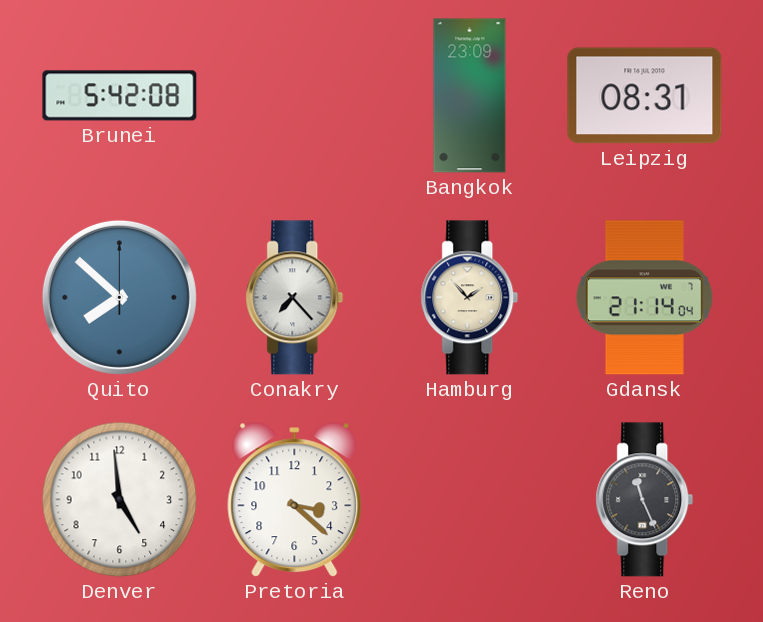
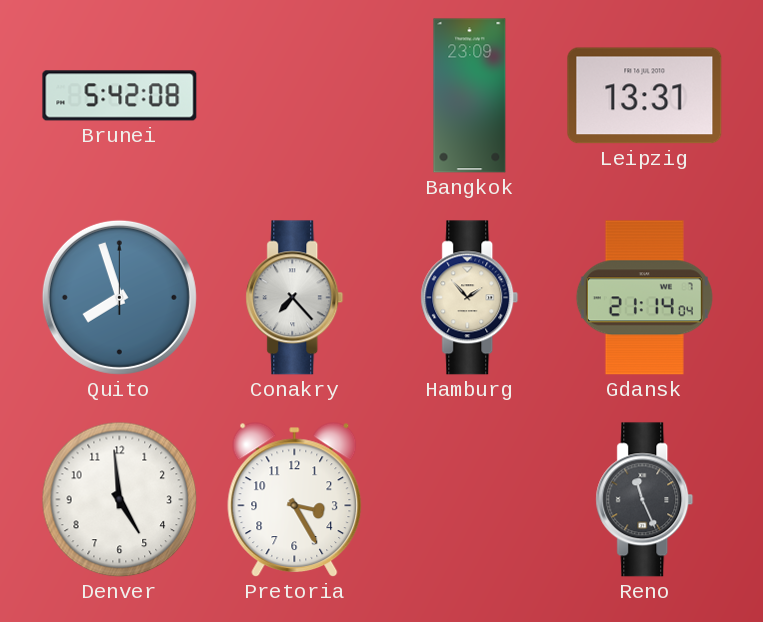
Leipzig: 08:31 -> 13:31
Quito: 7:52 -> 7:57
Pretoria: 3:22 -> 3:25
